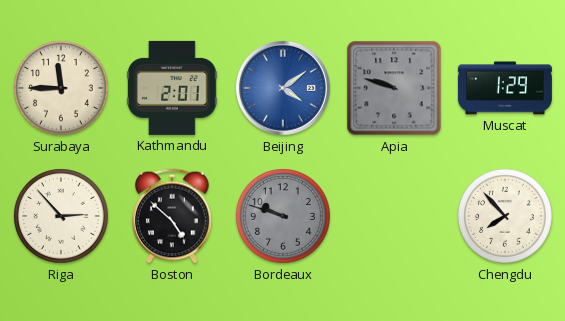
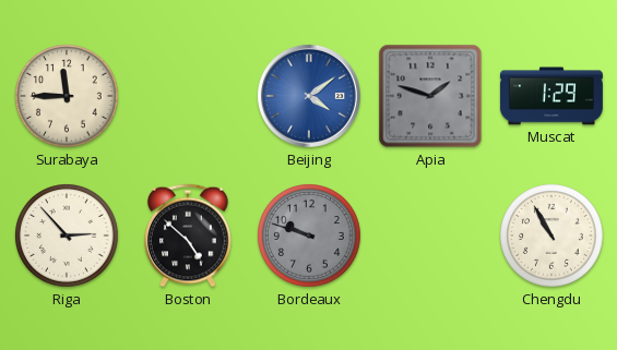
Kathmandu: 2:01 -> none
Apia: 9:48 -> 1:48
Chengdu: 7:53 -> 10:55
